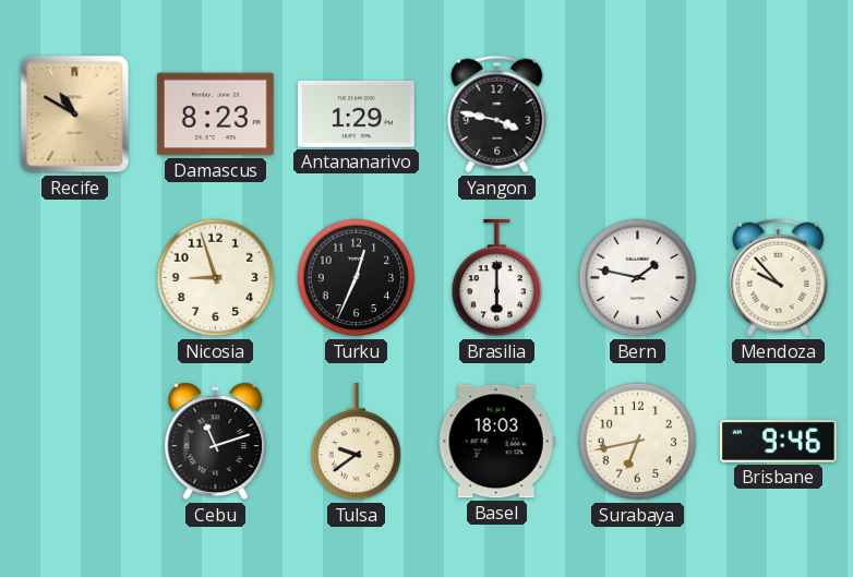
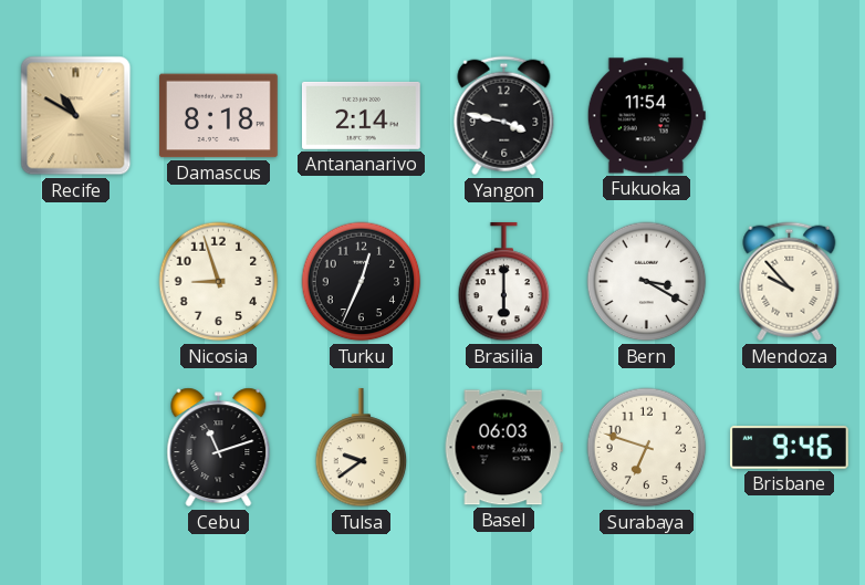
Damascus: 8:23 -> 8:18
Antananarivo: 1:29 -> 2:14
Fukuoka: none -> 11:54
Bern: 1:47 -> 3:20
Basel: 18:03 -> 06:03
Surabaya: 6:43 -> 6:48
